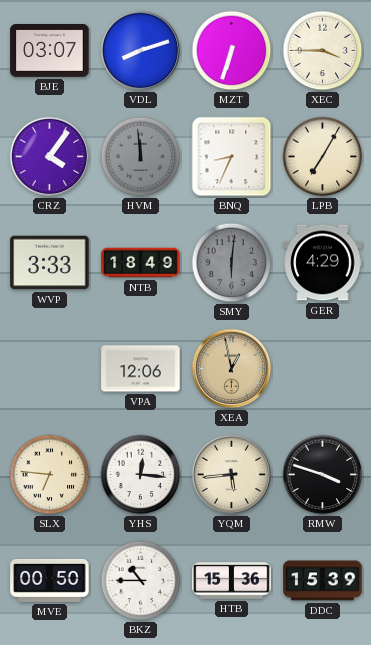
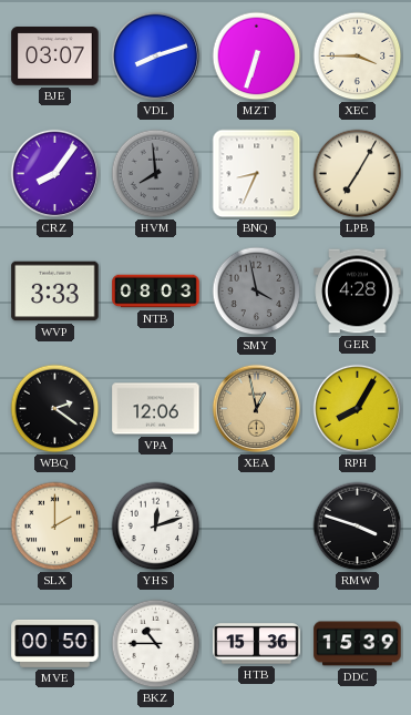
CRZ: 4:06 -> 8:06
HVM: 11:59 -> 7:59
NTB: 18:49 -> 08:03
SMY: 6:01 -> 3:58
GER: 4:29 -> 4:28
WBQ: none -> 2:21
RPH: none -> 8:05
SLX: 6:46 -> 2:00
YHS: 12:16 -> 12:12
YQM: 5:44 -> none
